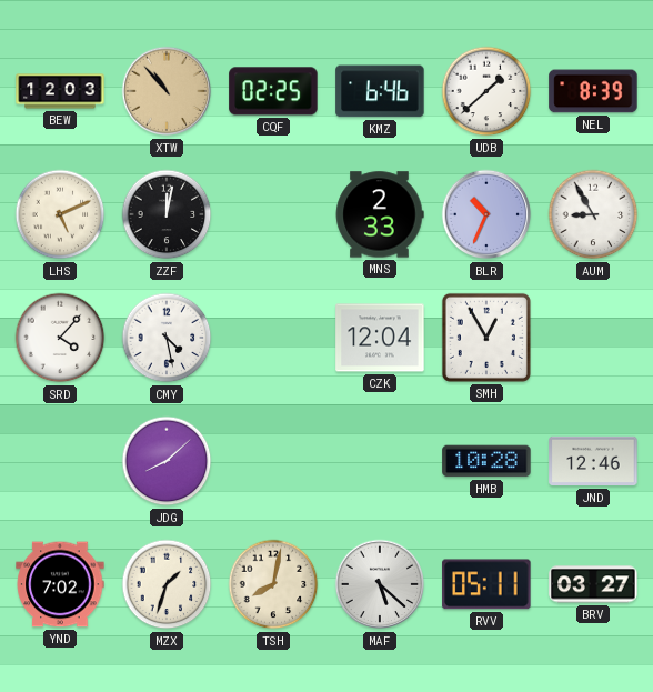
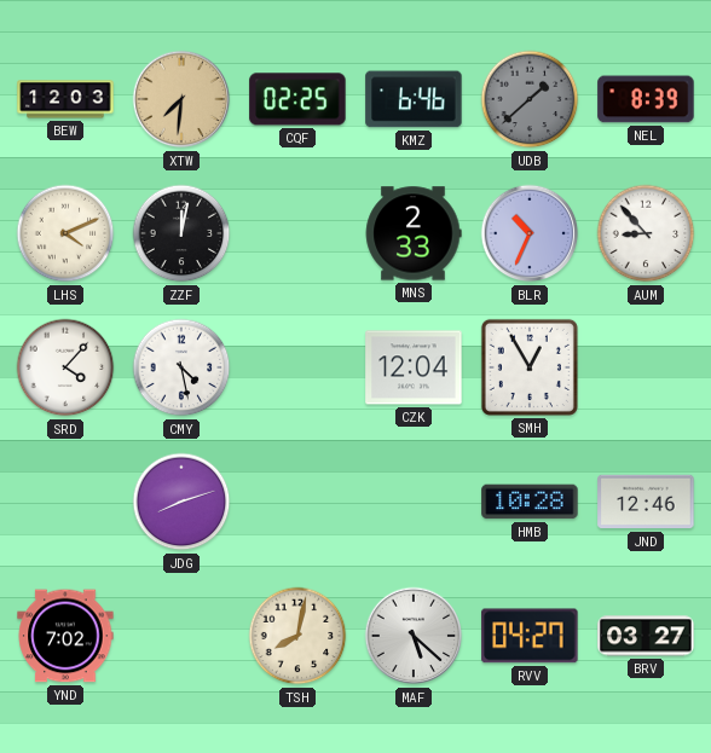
XTW: 10:53 -> 7:31
UDB dial: white -> grey
LHS: 5:11 -> 4:11
AUM: 8:55 -> 8:53
JDG: 8:08 -> 8:12
MZX: 1:33 -> none
RVV: 05:11 -> 04:27
